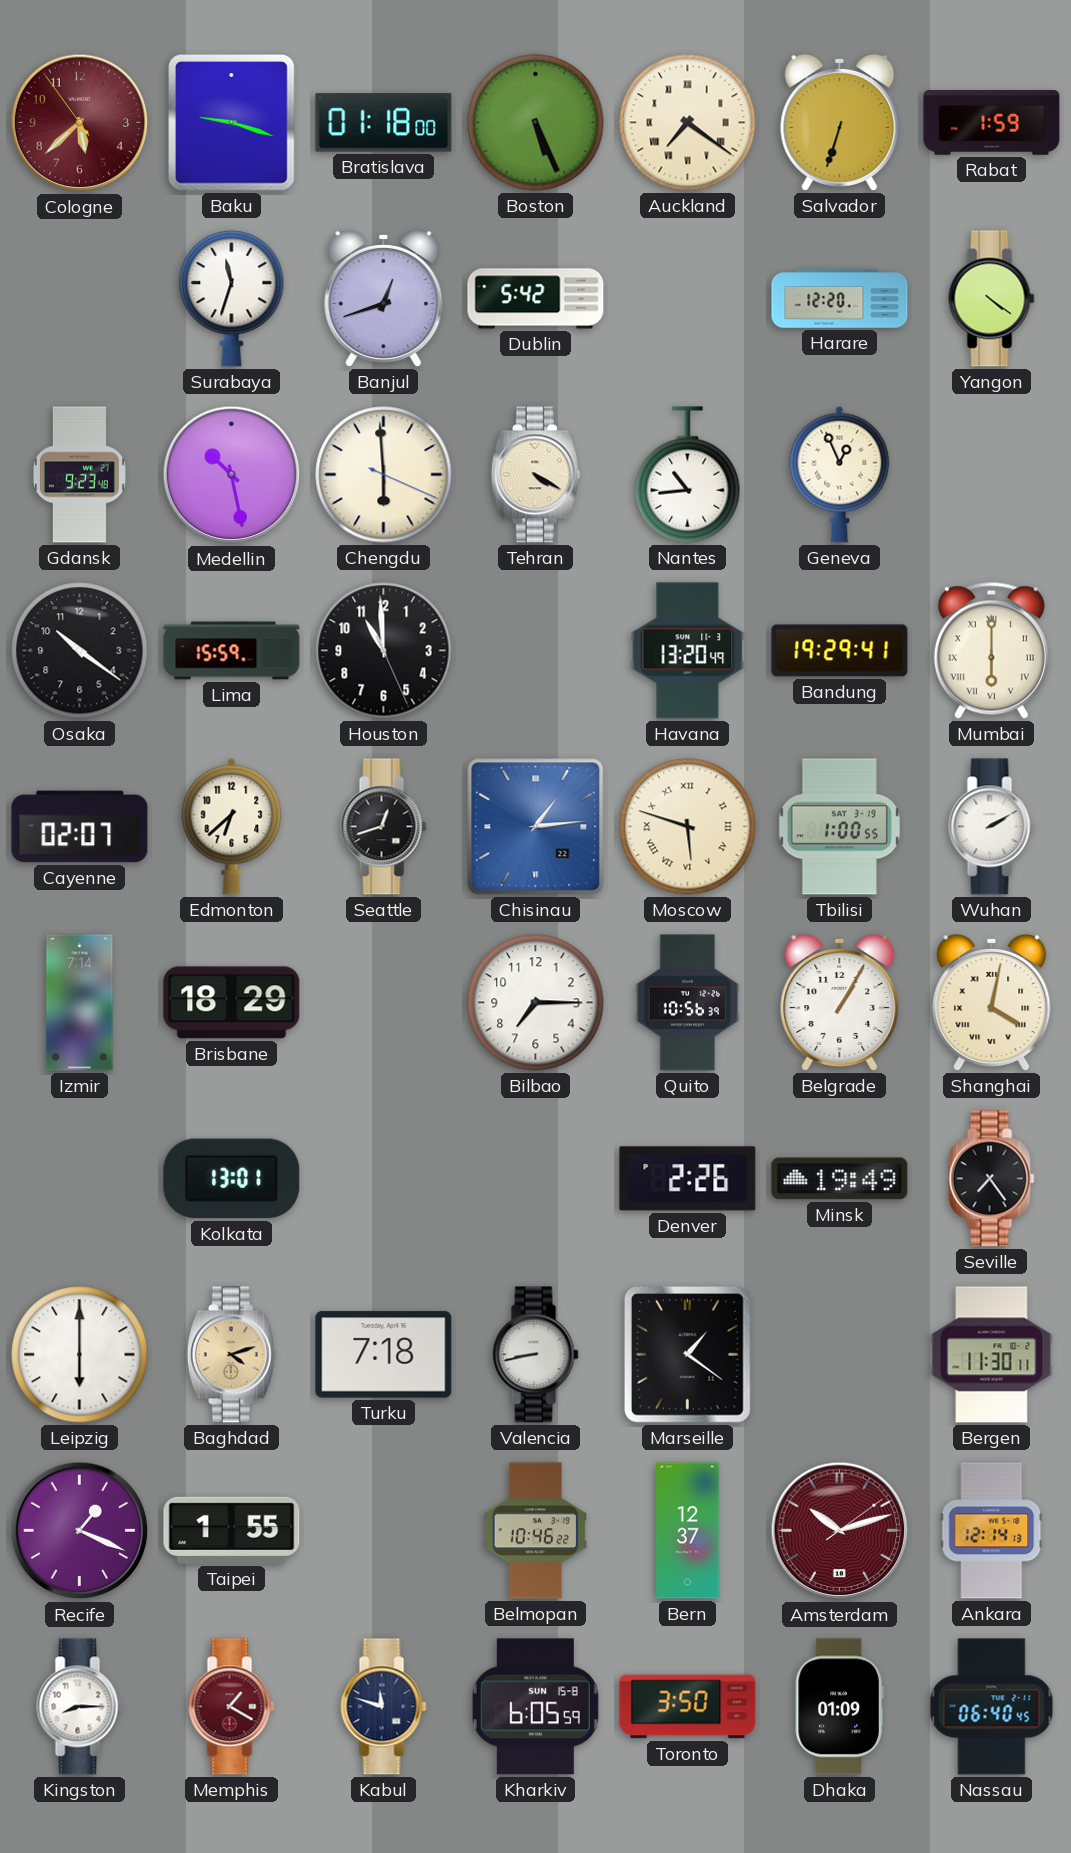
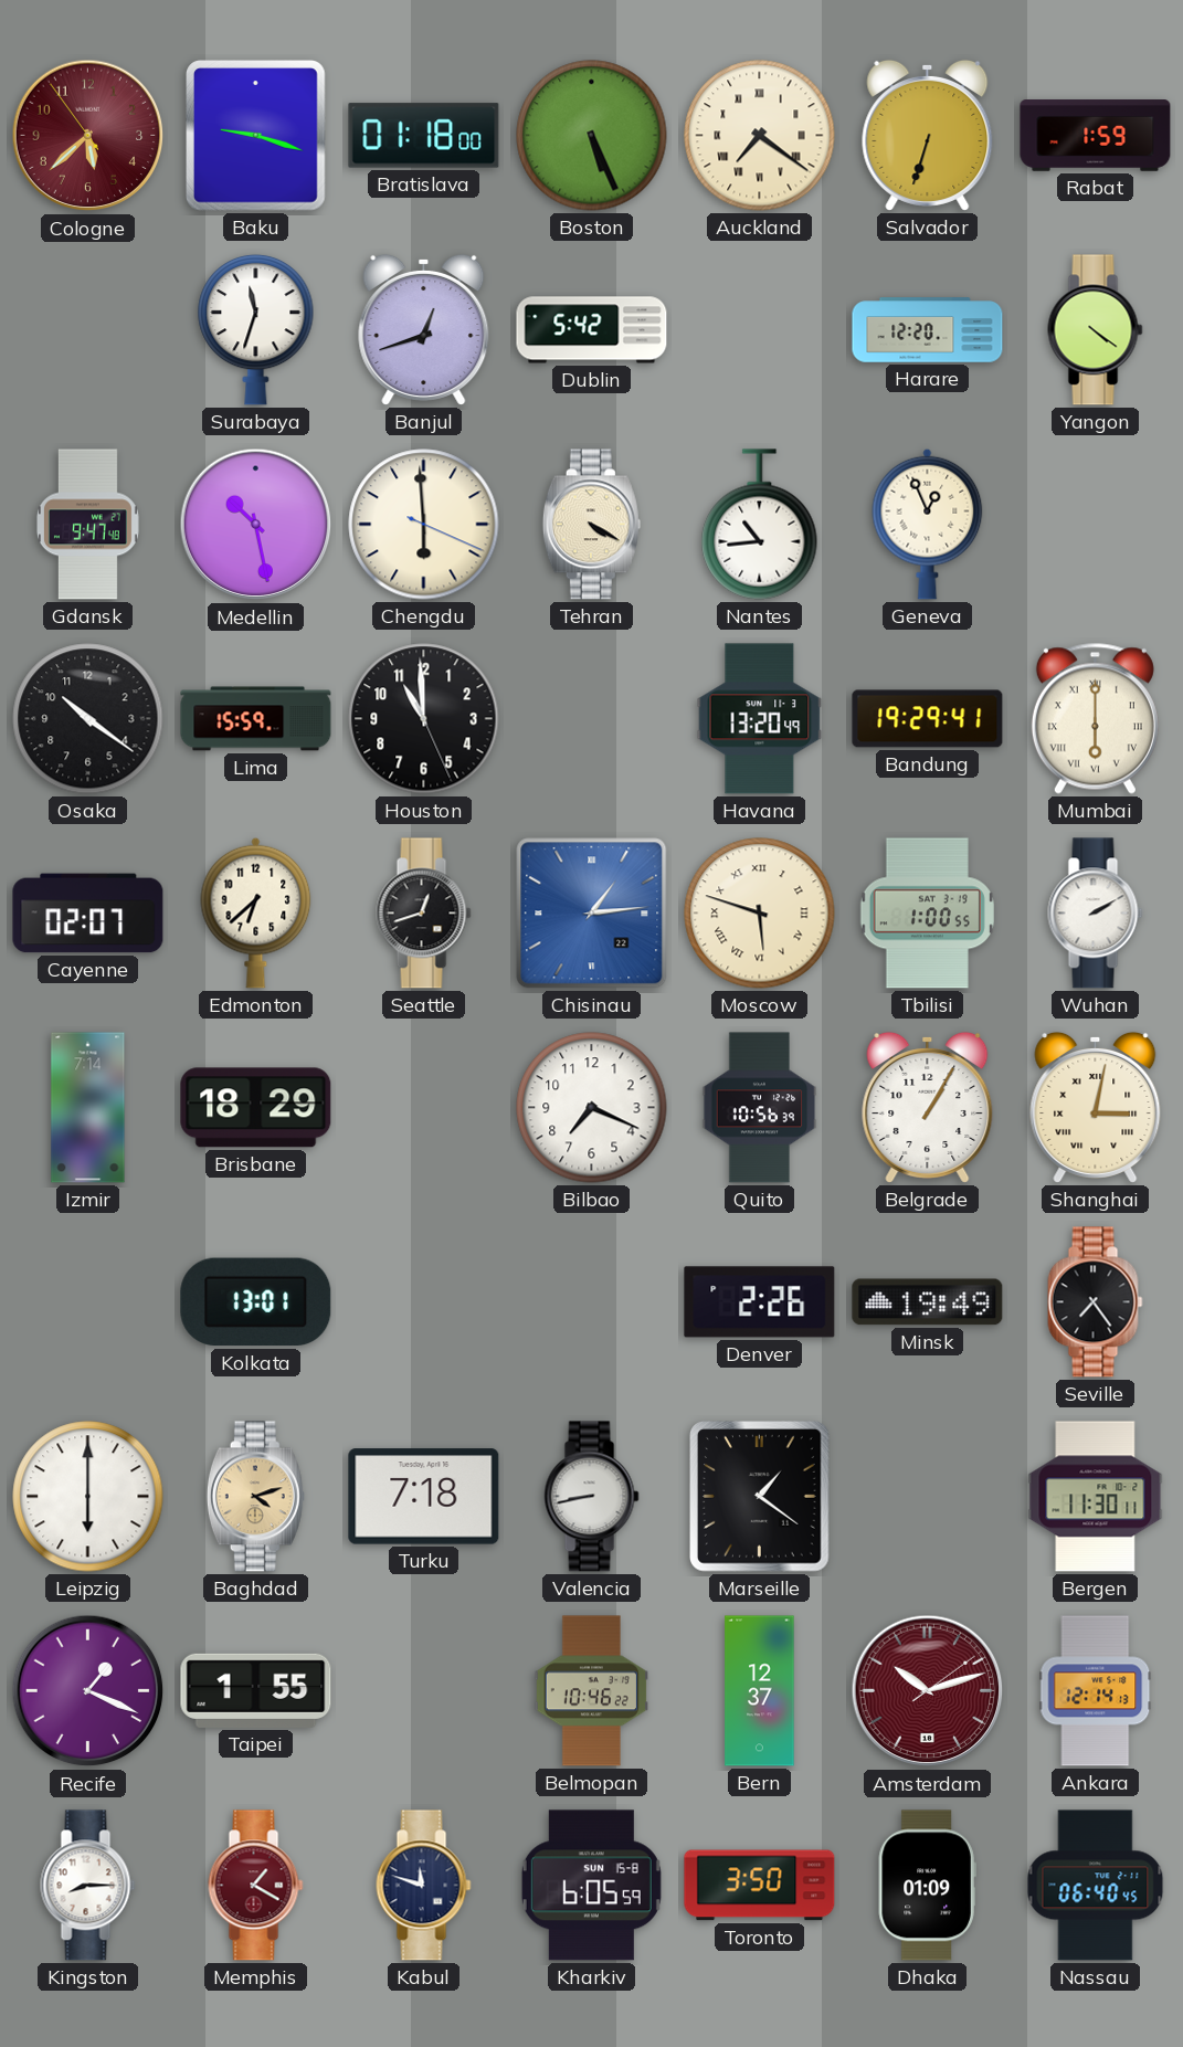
Gdansk: 9:23 -> 9:47
Bilbao: 7:15 -> 7:19
Shanghai: 4:02 -> 3:02
